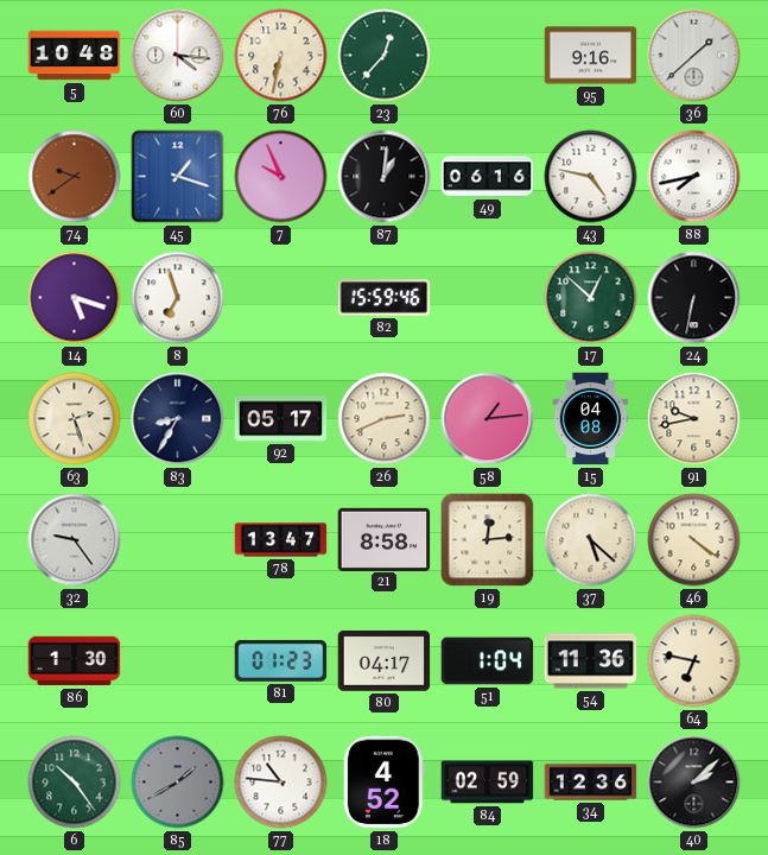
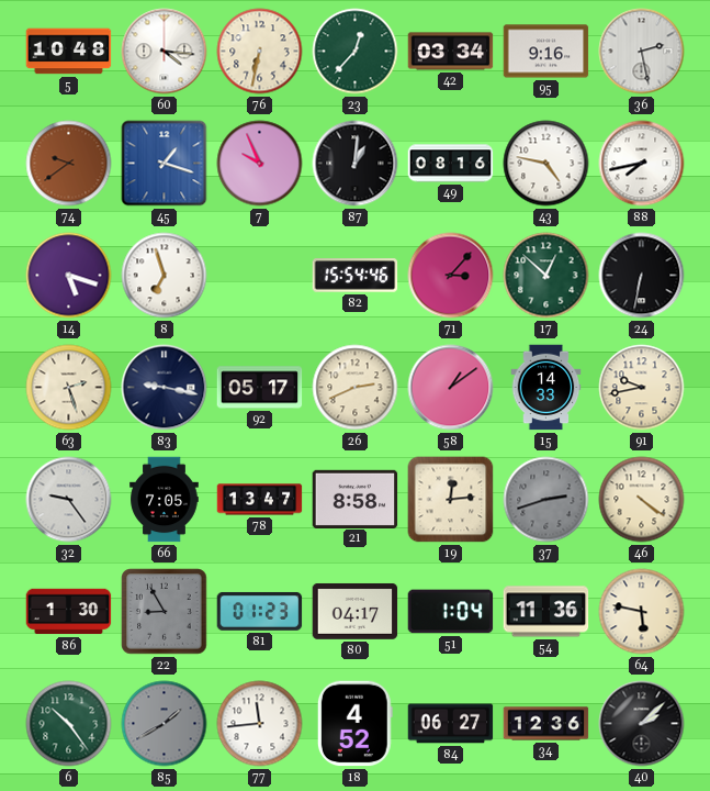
42: none -> 03:34
36: 1:38 -> 2:28
49: 06:16 -> 08:16
82: 15:59 -> 15:54
71: none -> 3:07
83: 8:35 -> 9:17
58: 1:14 -> 1:09
15: 04:08 -> 14:33
66: none -> 7:05
37: 5:22 -> 2:42
37 dial: cream -> grey
22: none -> 8:55
64: 6:47 -> 5:47
77: 10:46 -> 11:44
84: 02:59 -> 06:27
